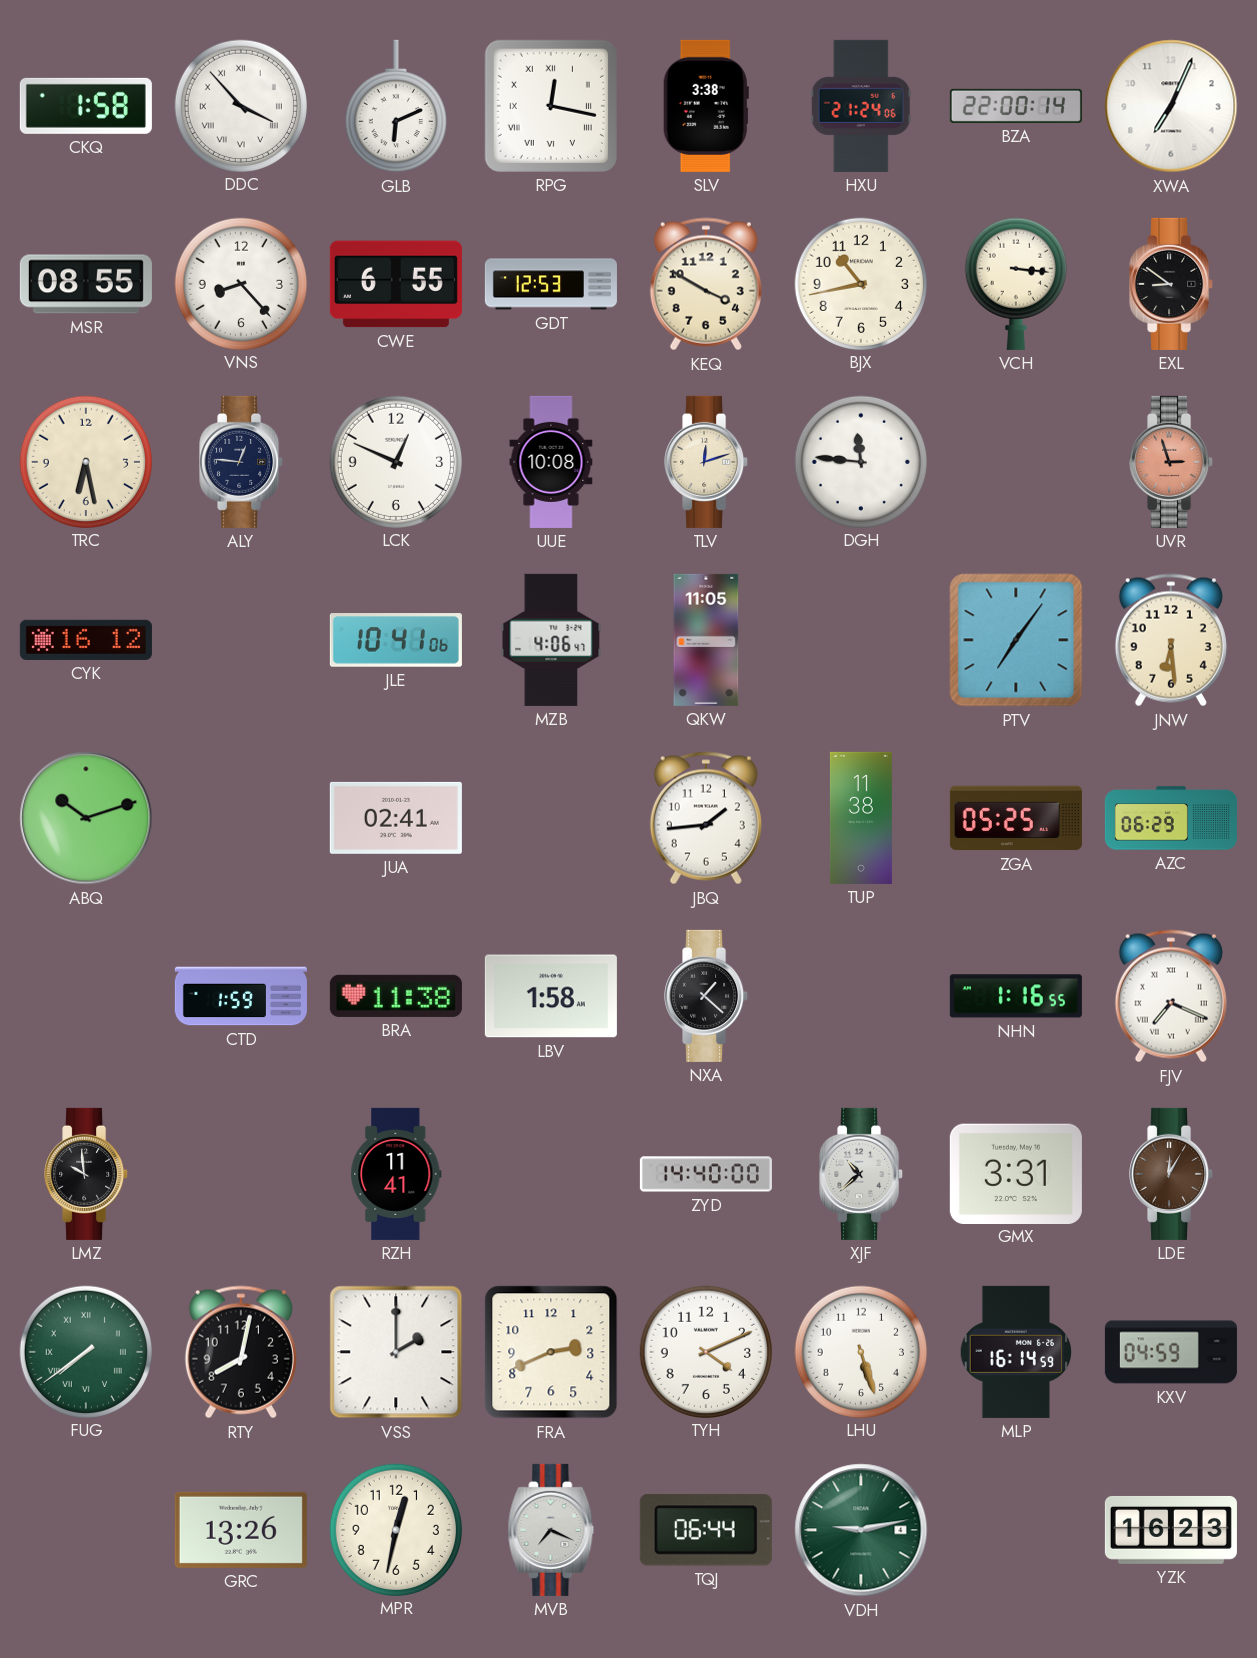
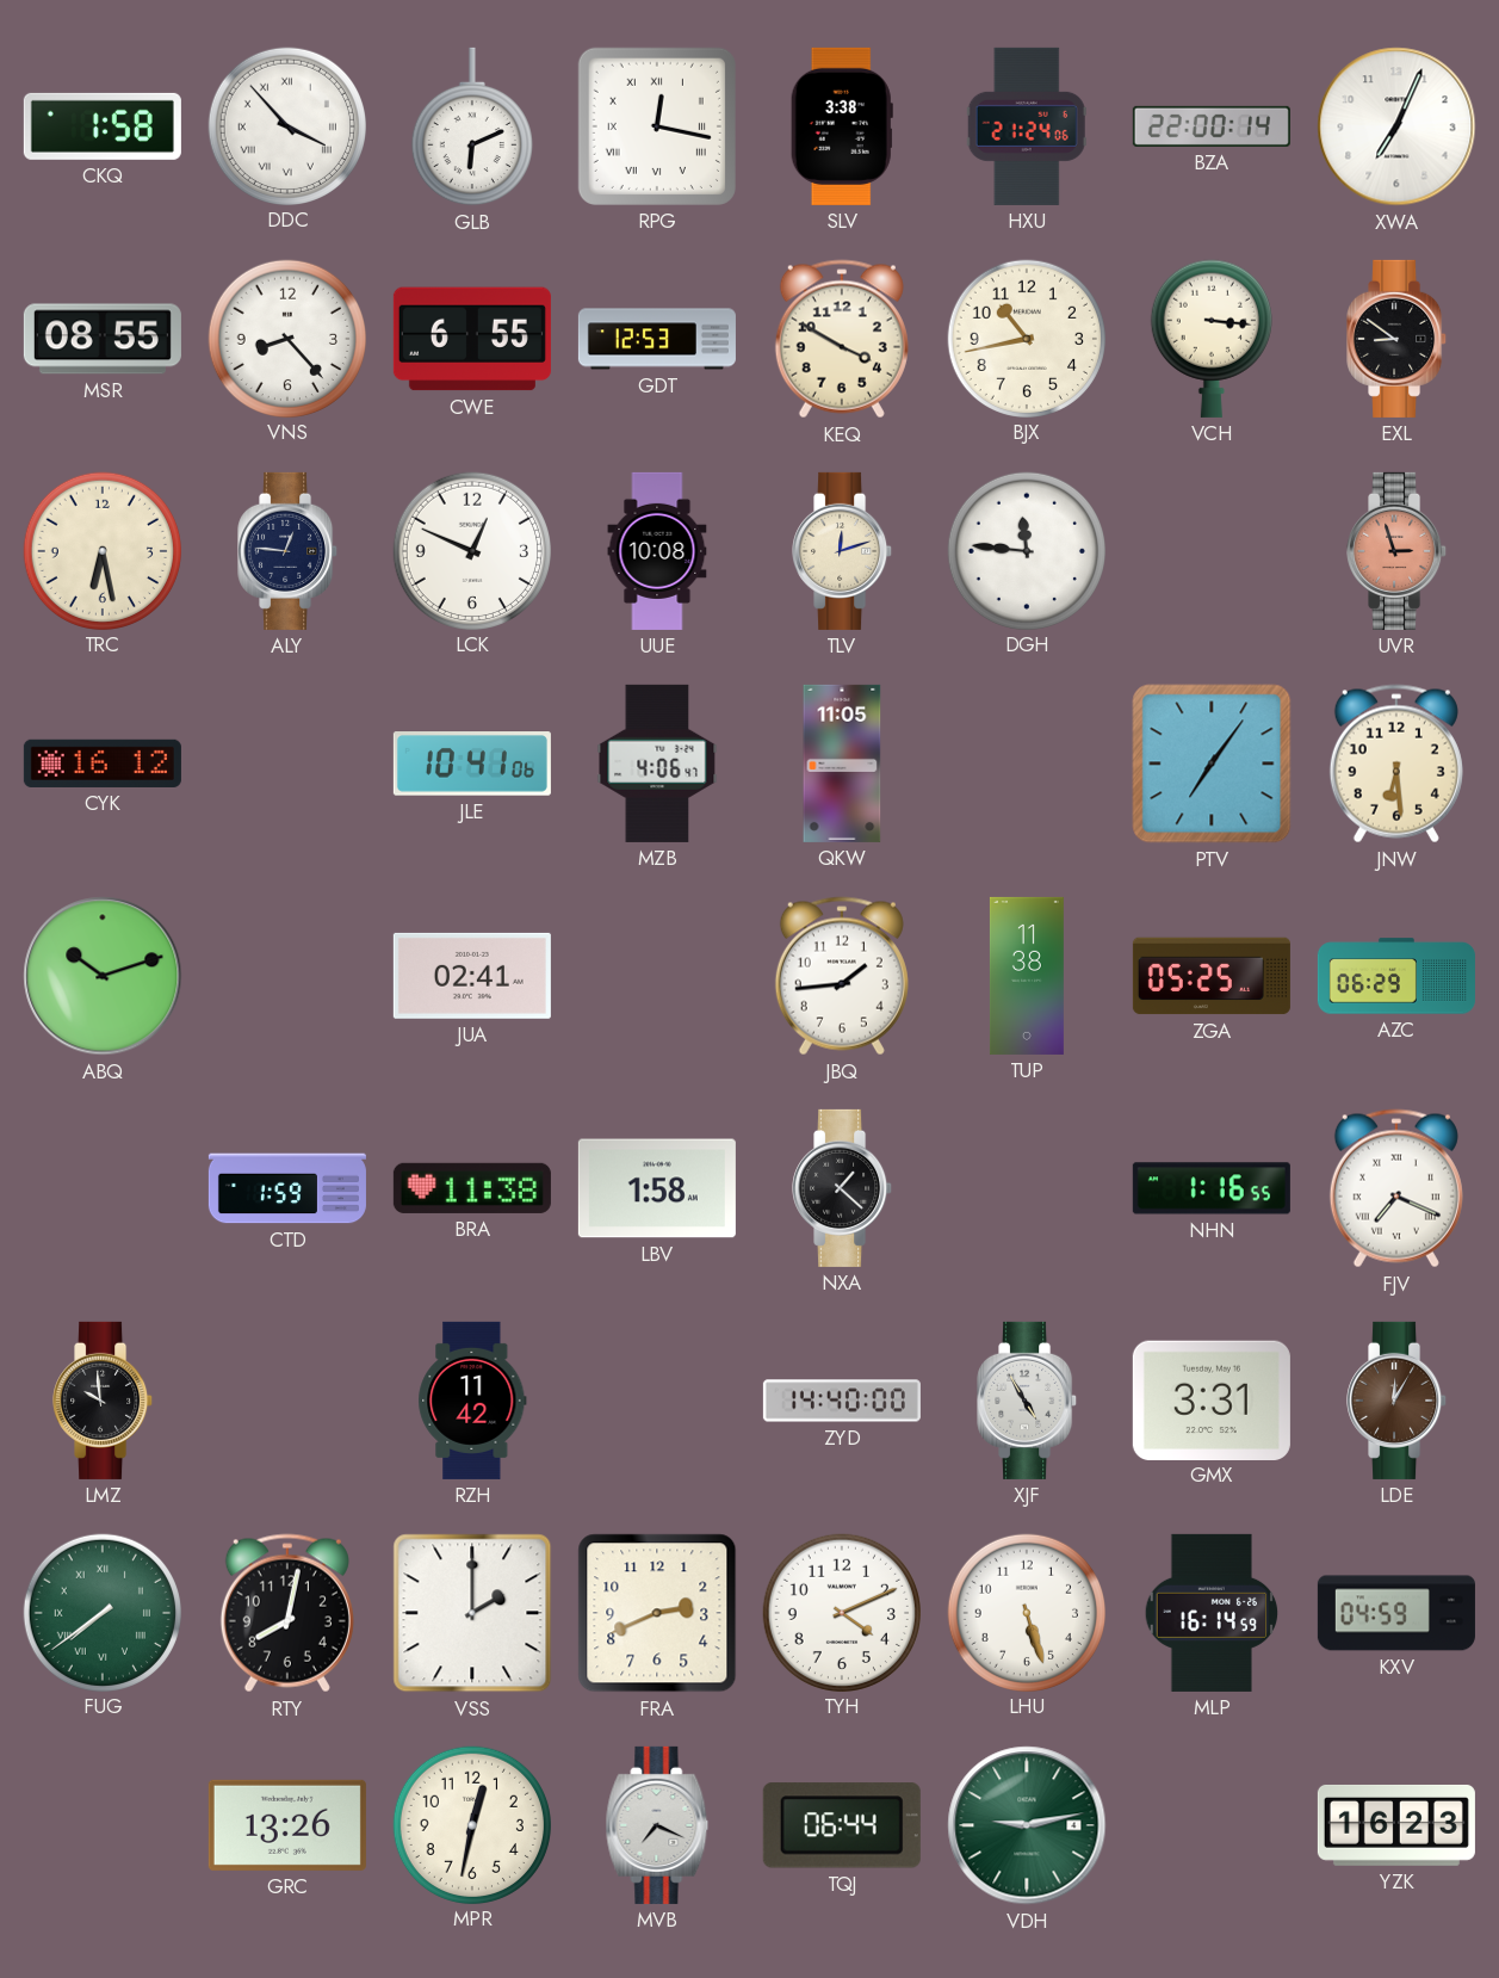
RZH: 11:41 -> 11:42
XJF: 10:38 -> 4:55
